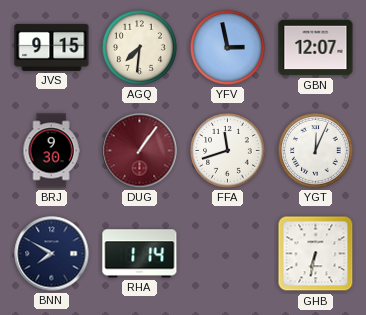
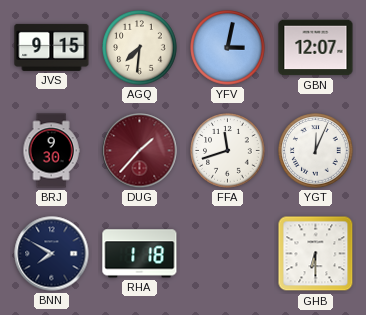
YFV: 2:58 -> 3:02
DUG: 1:06 -> 1:37
RHA: 1:14 -> 1:18
GHB: 6:32 -> 6:30
